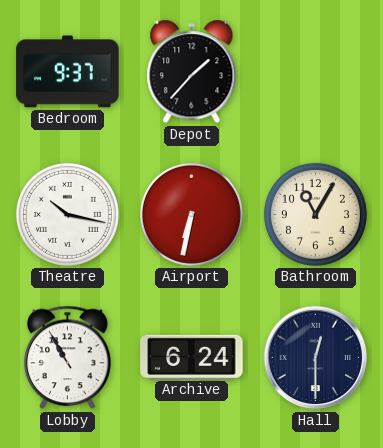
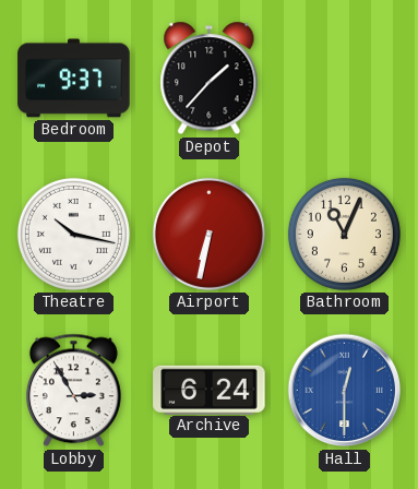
Bathroom: 11:05 -> 11:04
Lobby: 10:55 -> 2:55
Hall dial: navy -> blue
